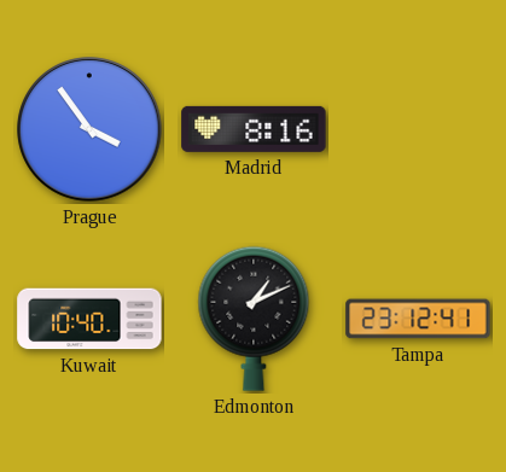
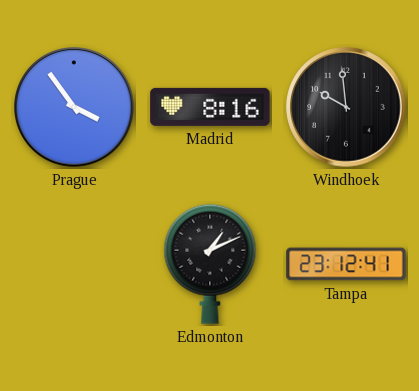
Windhoek: none -> 9:59
Kuwait: 10:40 -> none
